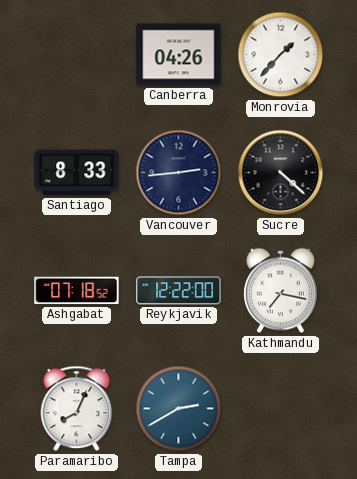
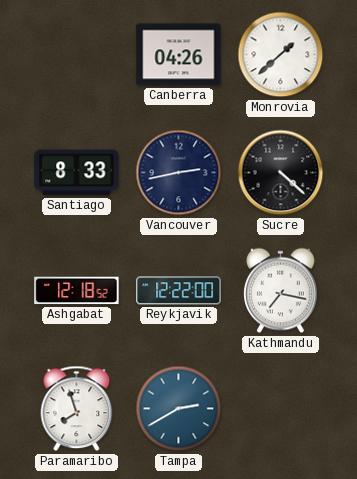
Monrovia: 1:37 -> 1:38
Vancouver: 2:44 -> 2:43
Ashgabat: 07:18 -> 12:18
Paramaribo: 8:04 -> 7:57
